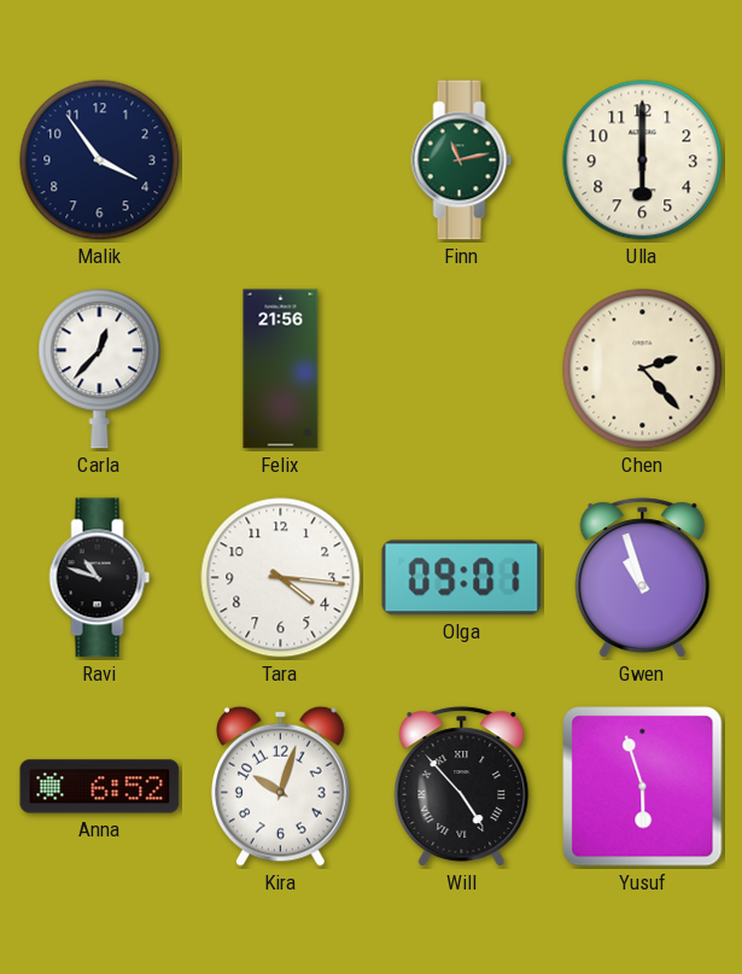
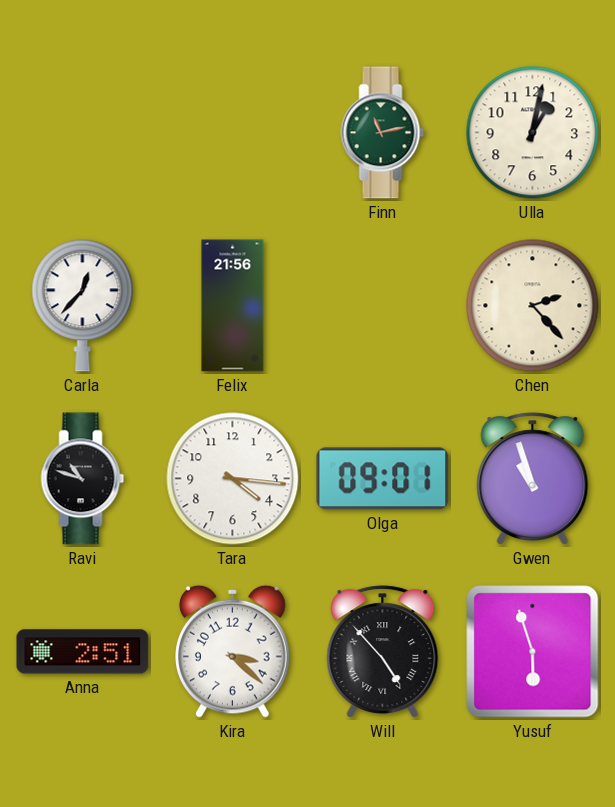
Malik: 3:54 -> none
Ulla: 6:00 -> 1:02
Anna: 6:52 -> 2:51
Kira: 10:03 -> 3:22
